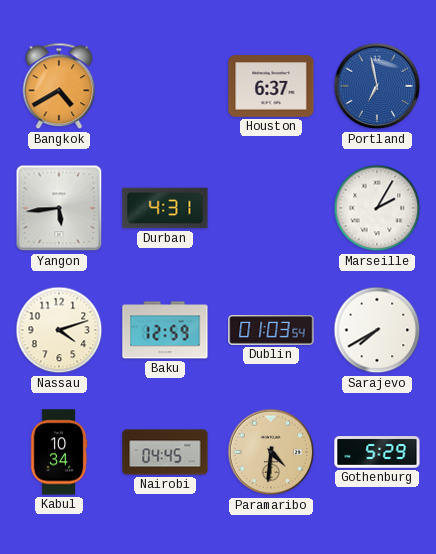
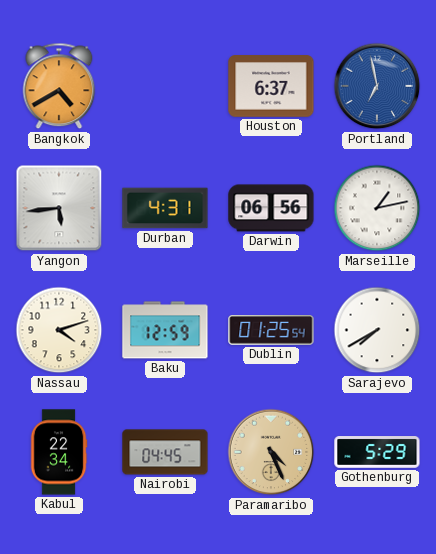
Darwin: none -> 06:56
Marseille: 2:05 -> 1:13
Dublin: 01:03 -> 01:25
Kabul: 10:34 -> 22:34
Paramaribo: 4:31 -> 4:26
